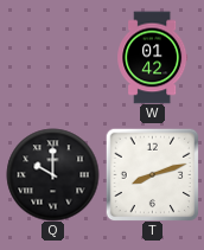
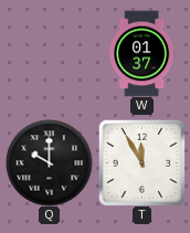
W: 01:42 -> 01:37
T: 8:12 -> 11:55
